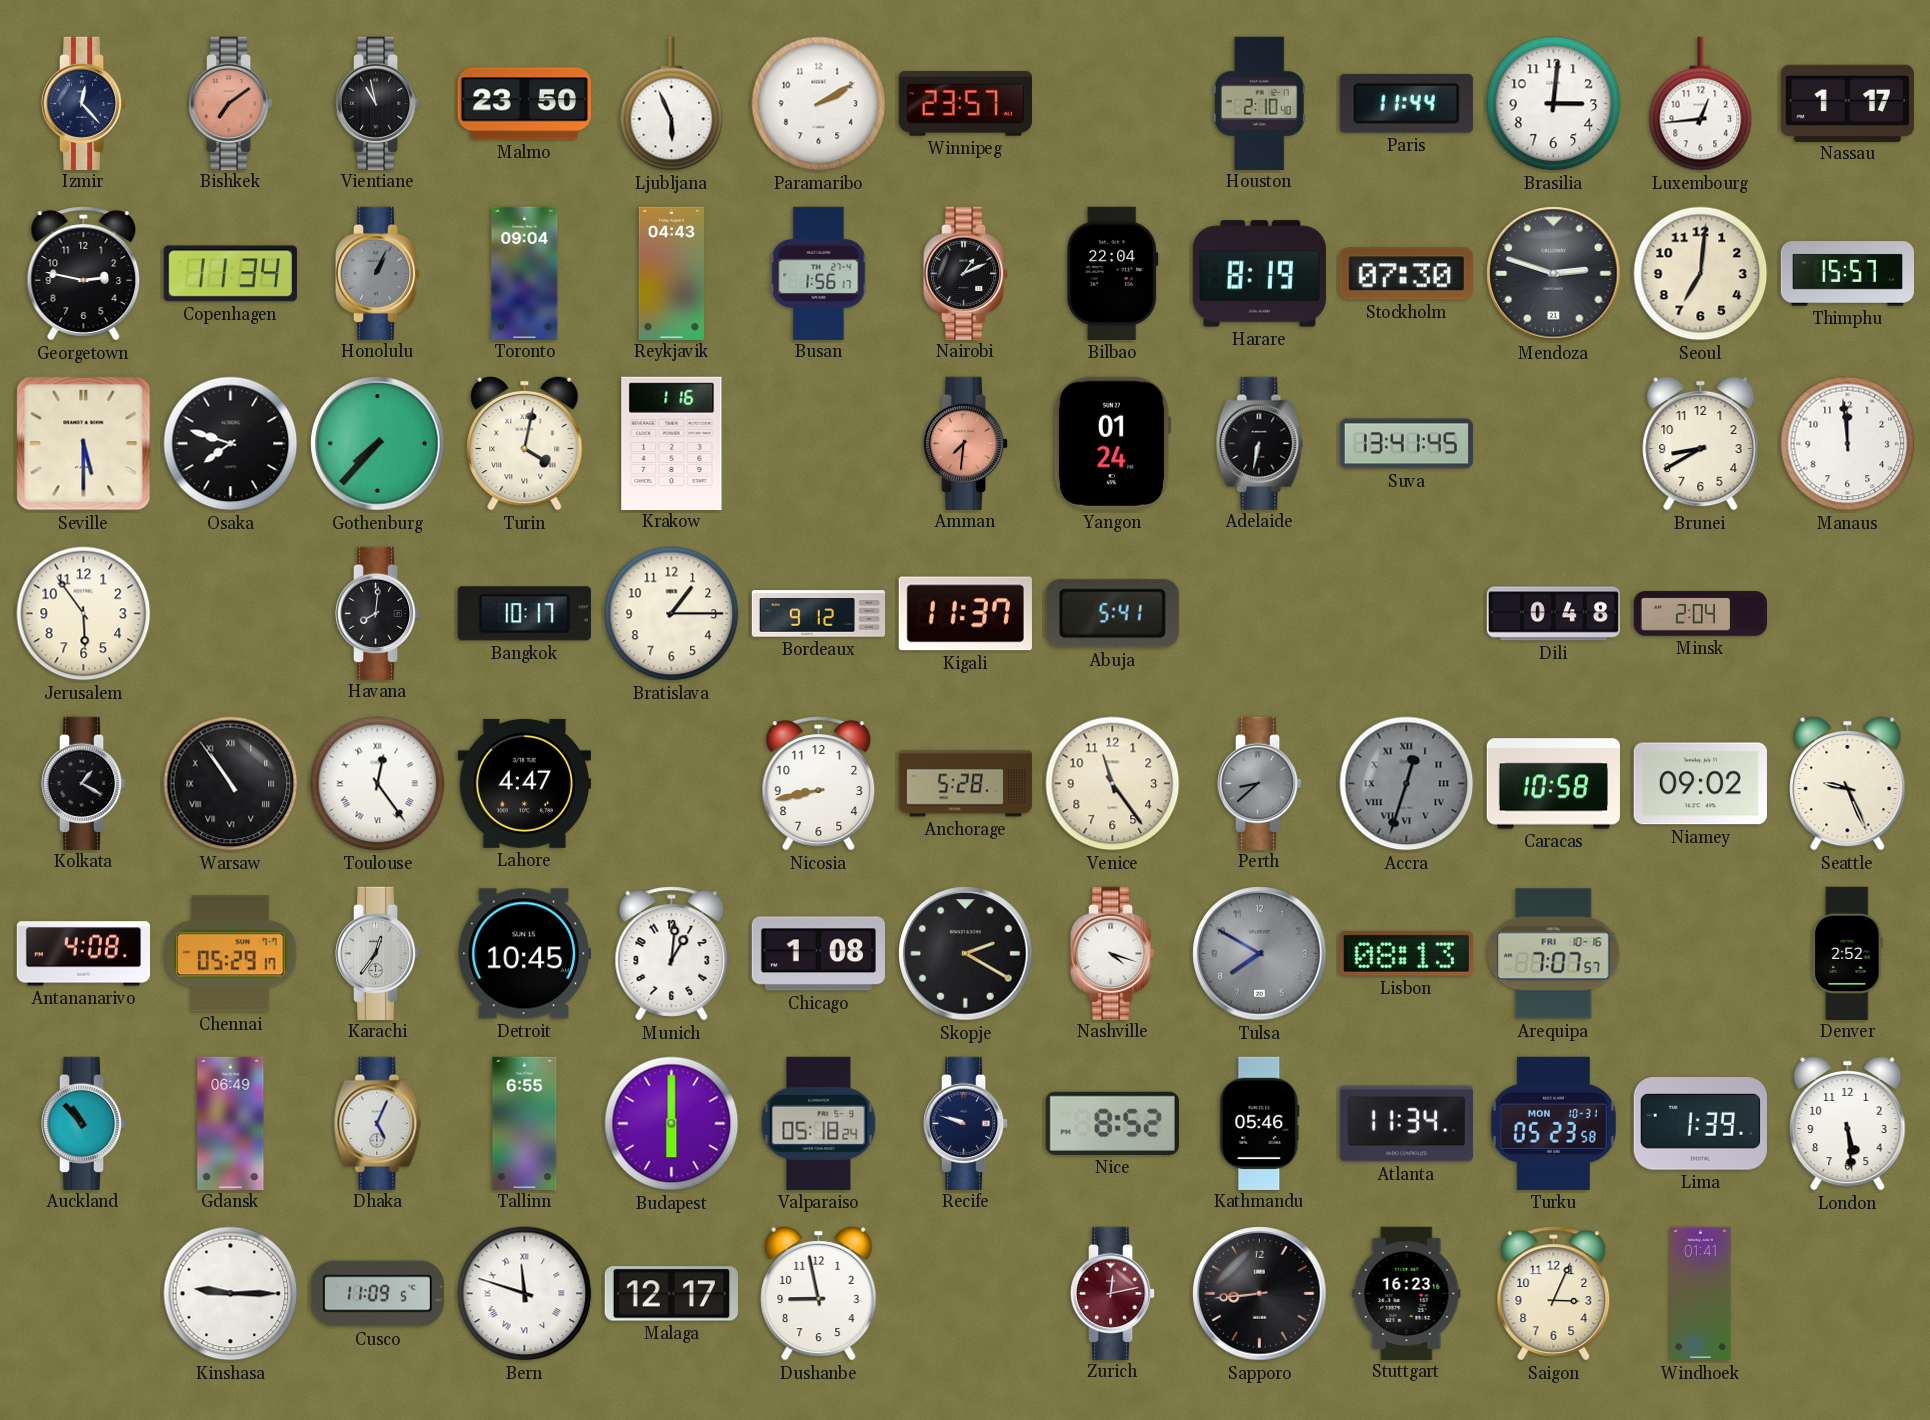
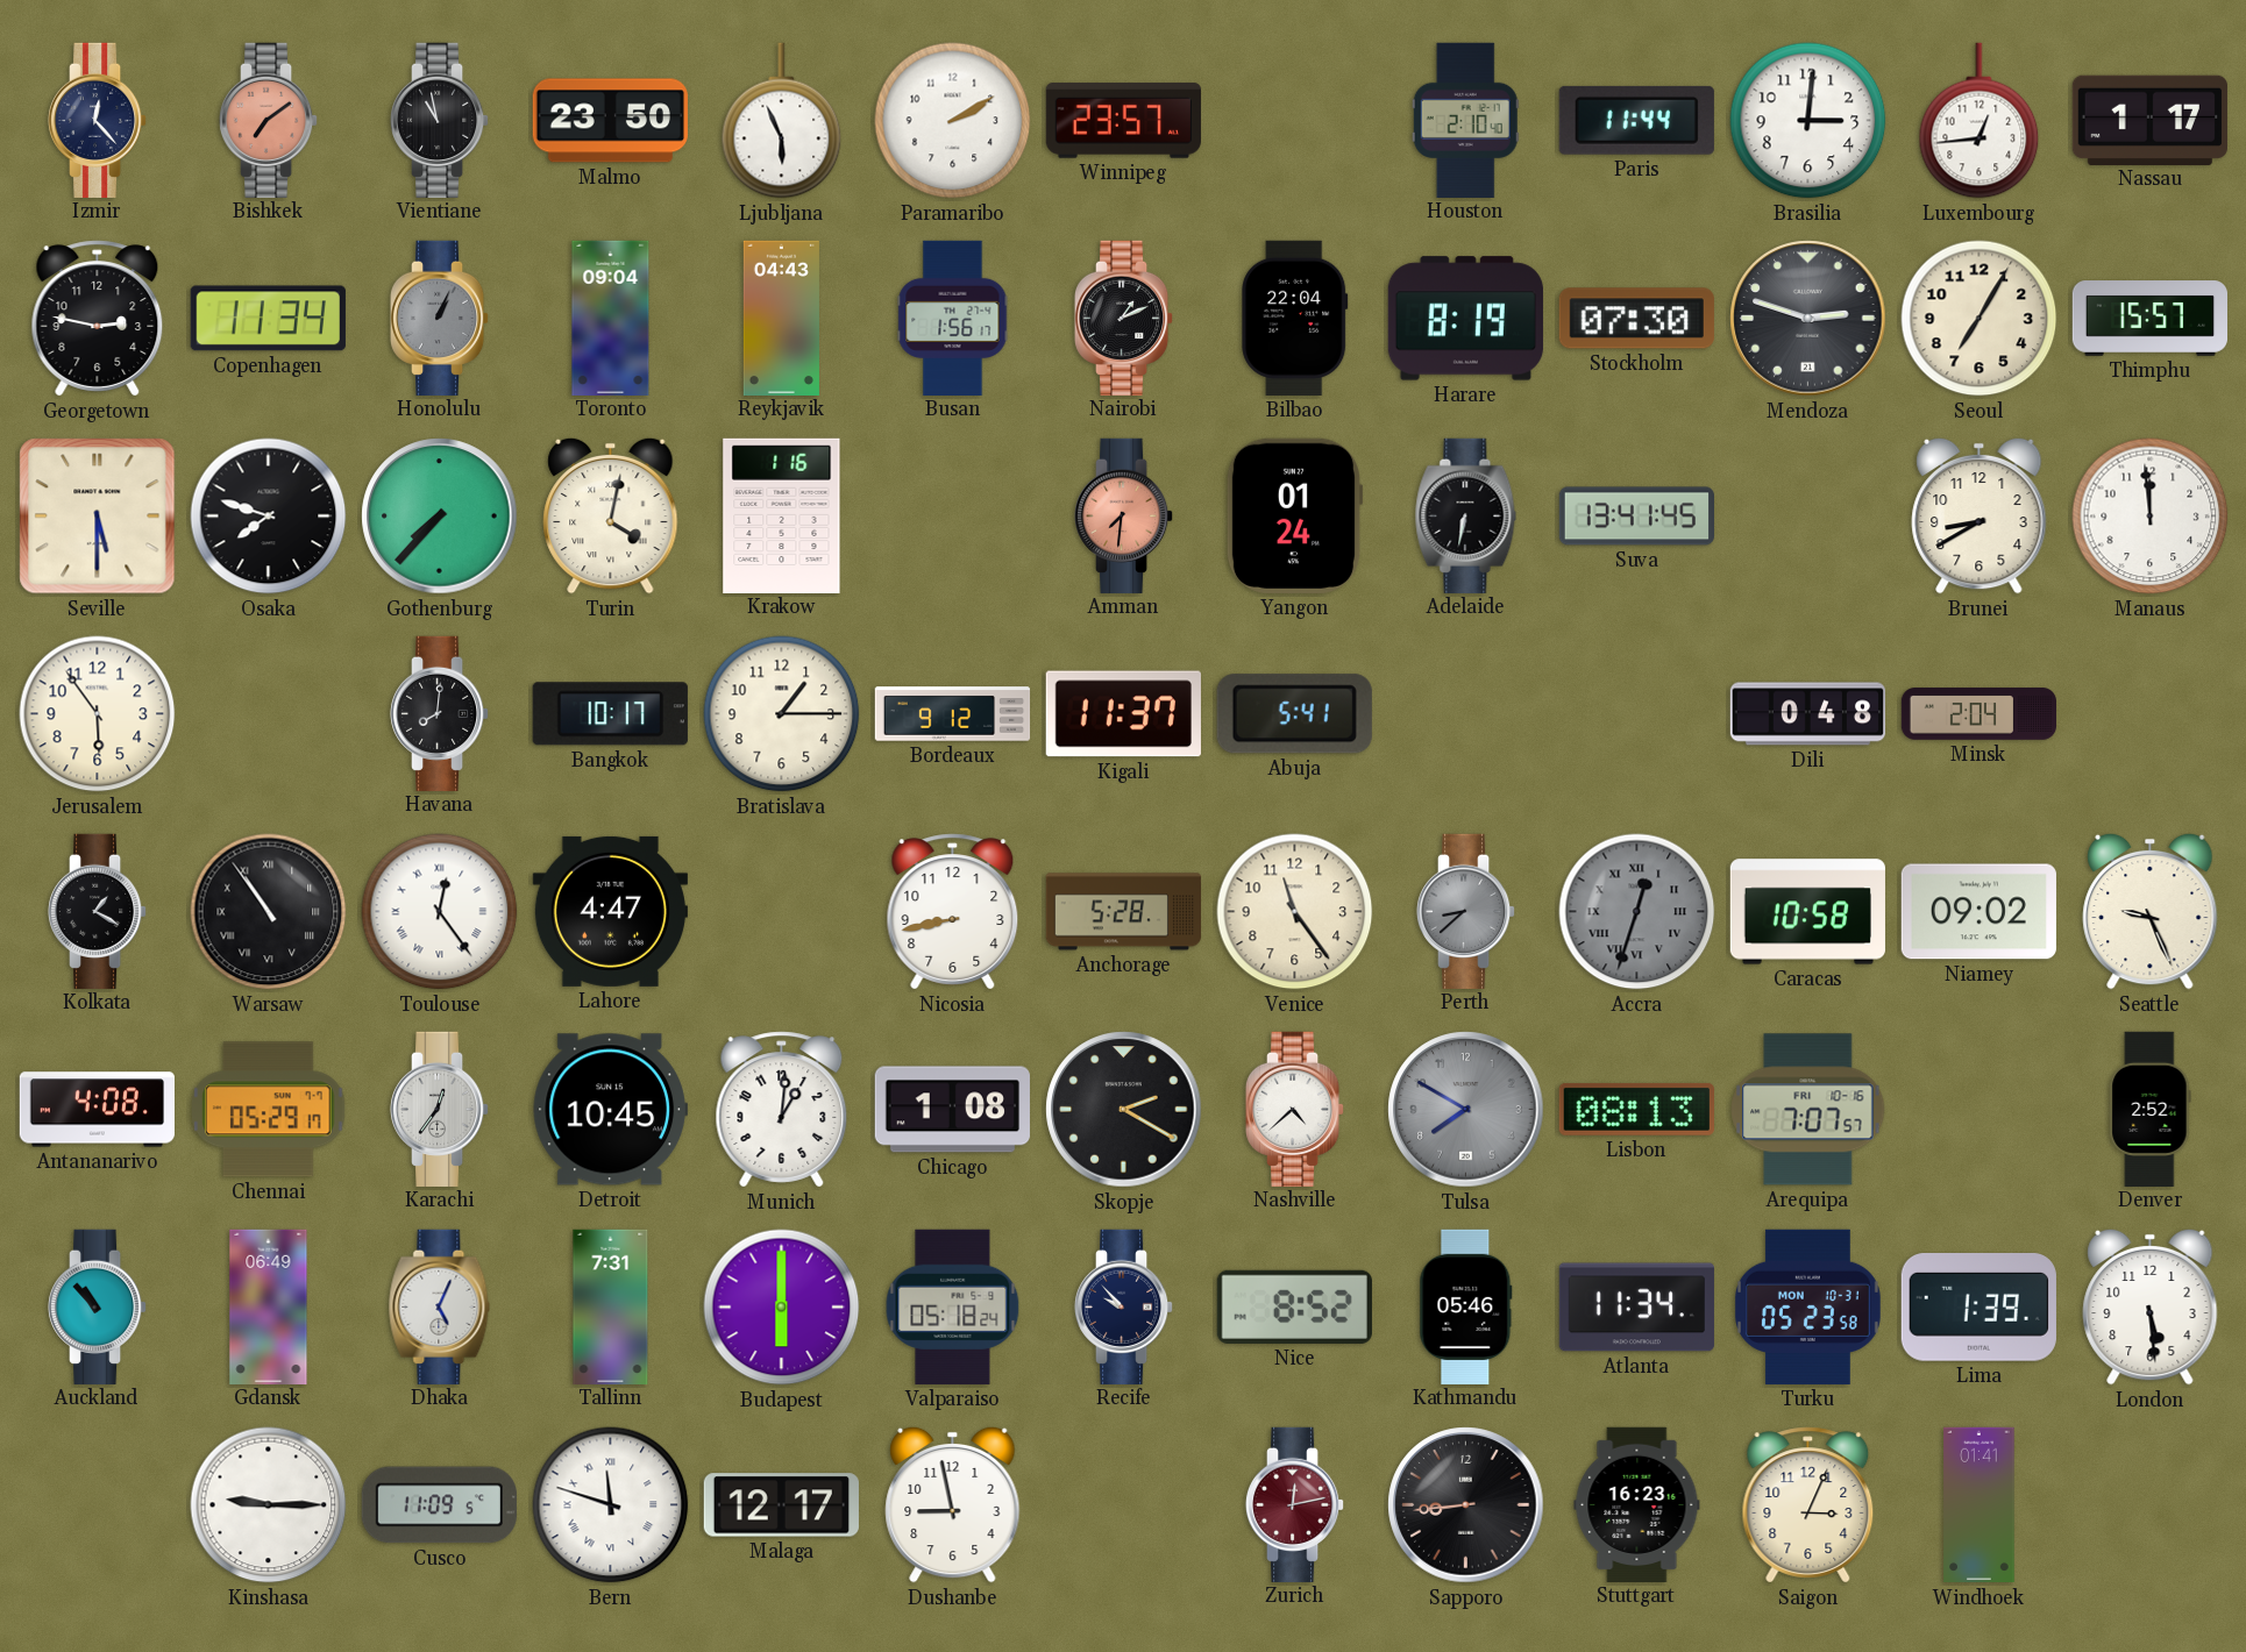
Seoul: 7:01 -> 7:05
Nashville: 4:18 -> 4:38
Tallinn: 6:55 -> 7:31
Recife: 9:48 -> 9:53
